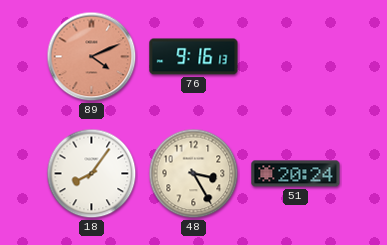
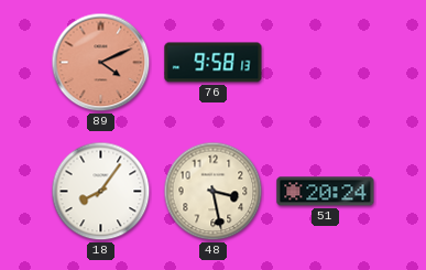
76: 9:16 -> 9:58
48: 3:25 -> 3:28
